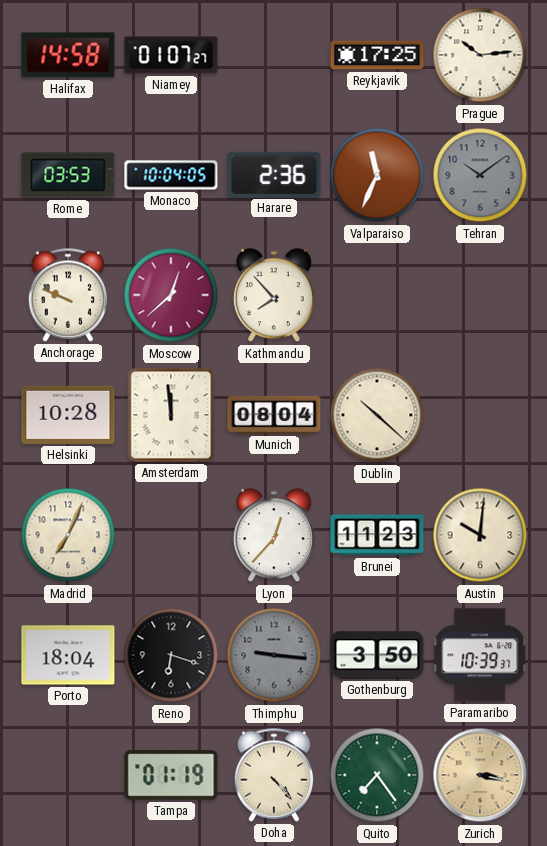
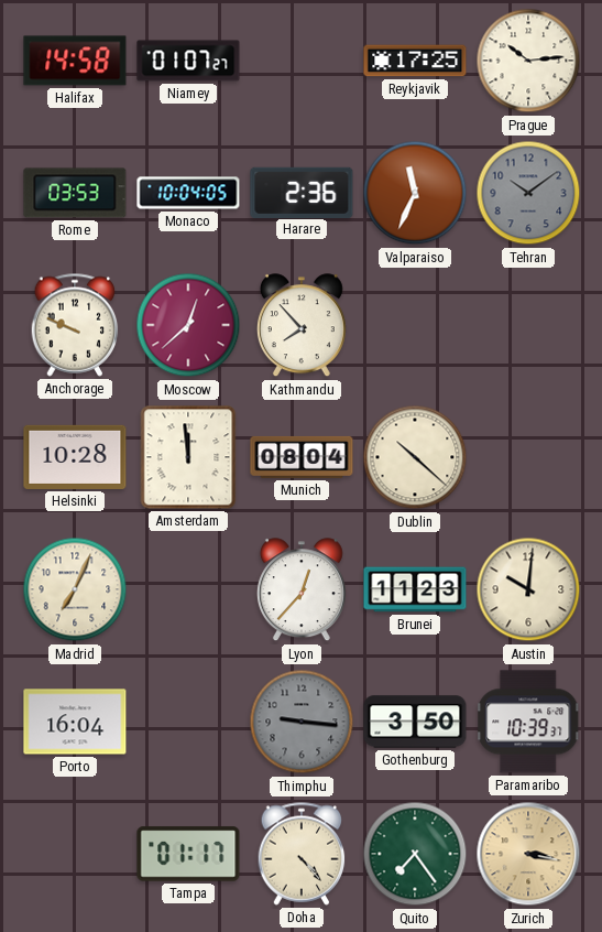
Porto: 18:04 -> 16:04
Reno: 6:18 -> none
Tampa: 01:19 -> 01:17
